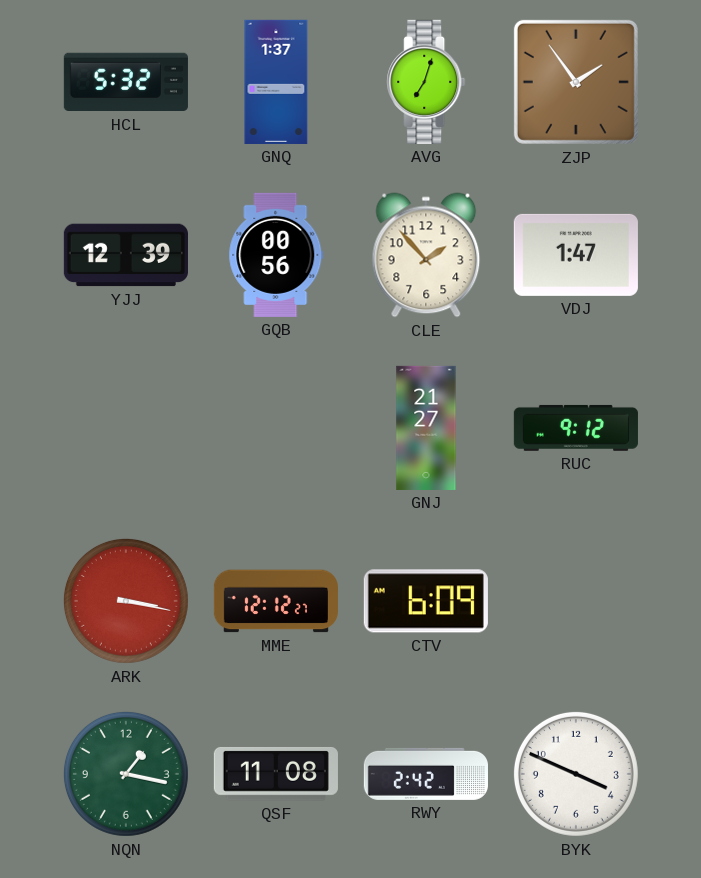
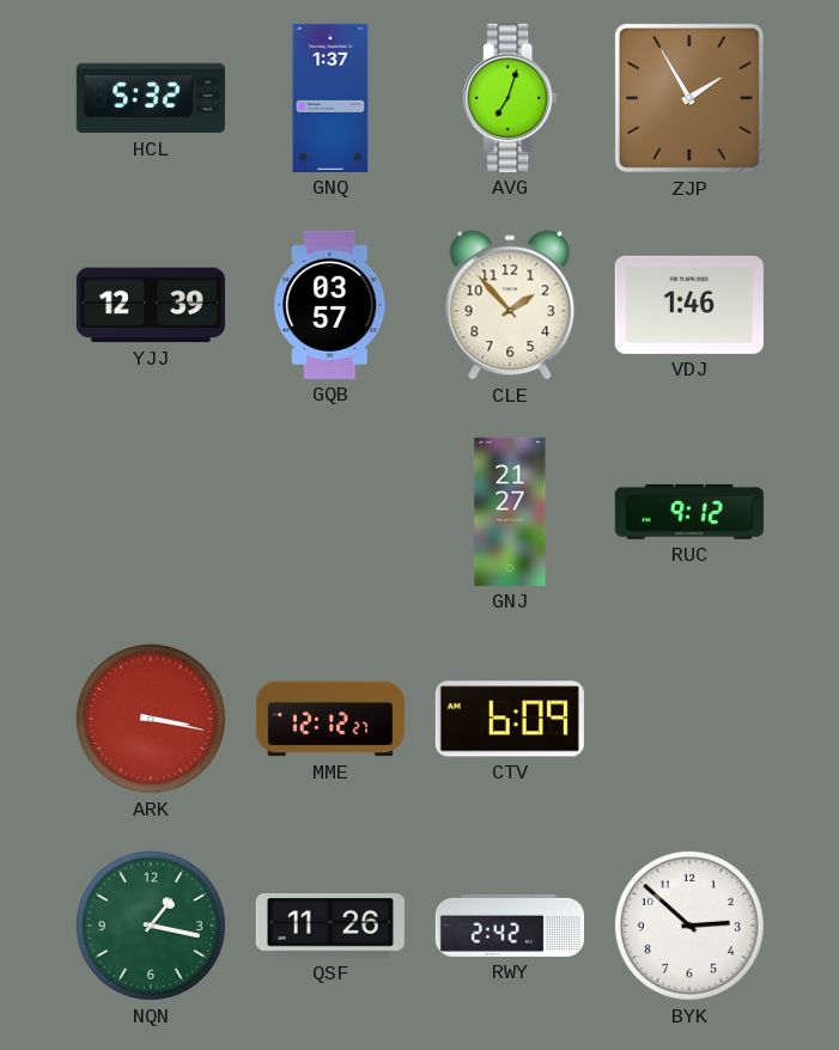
ZJP: 1:54 -> 1:55
GQB: 00:56 -> 03:57
VDJ: 1:47 -> 1:46
QSF: 11:08 -> 11:26
BYK: 3:49 -> 2:52
